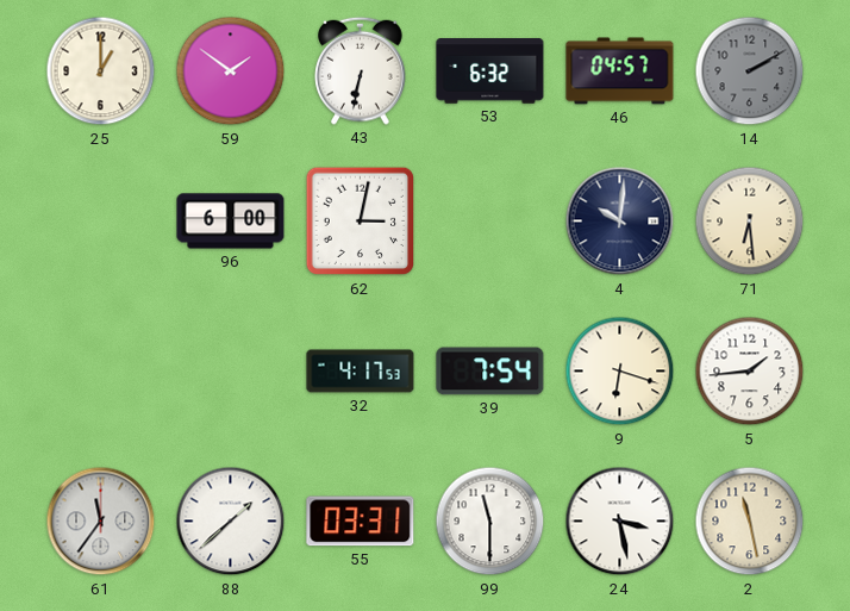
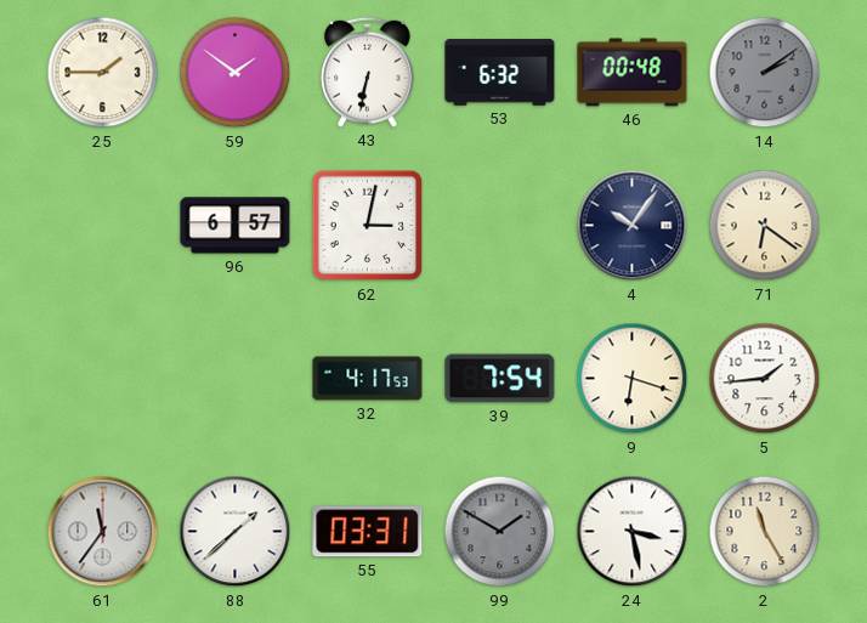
25: 1:00 -> 1:45
46: 04:57 -> 00:48
14: 2:10 -> 2:09
96: 6:00 -> 6:57
4: 10:01 -> 10:06
71: 6:29 -> 6:21
99: 11:30 -> 1:50
99 dial: white -> grey
2: 11:28 -> 11:25
